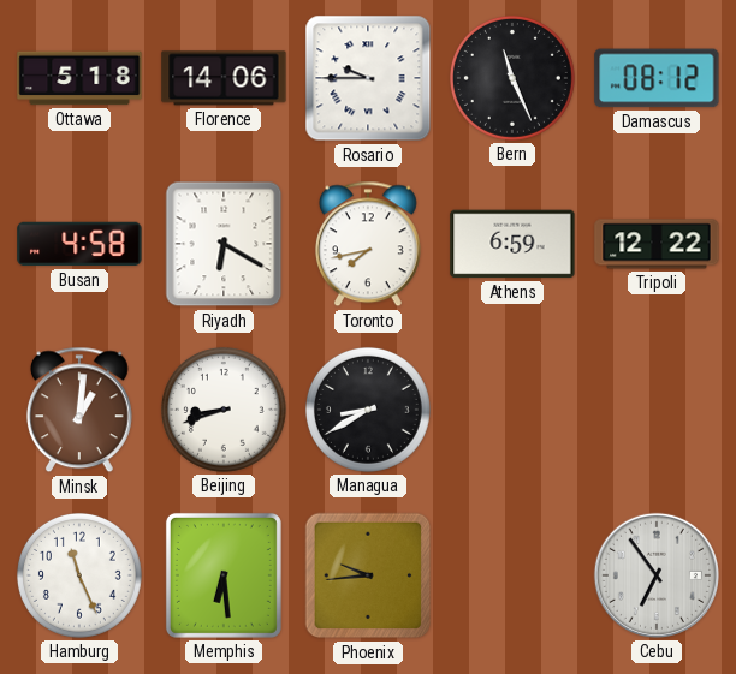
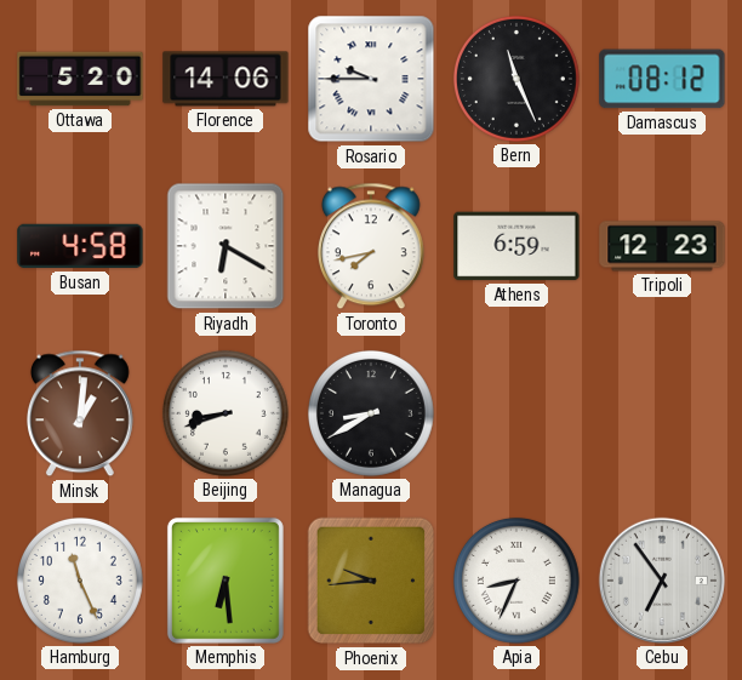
Ottawa: 5:18 -> 5:20
Tripoli: 12:22 -> 12:23
Apia: none -> 8:34
